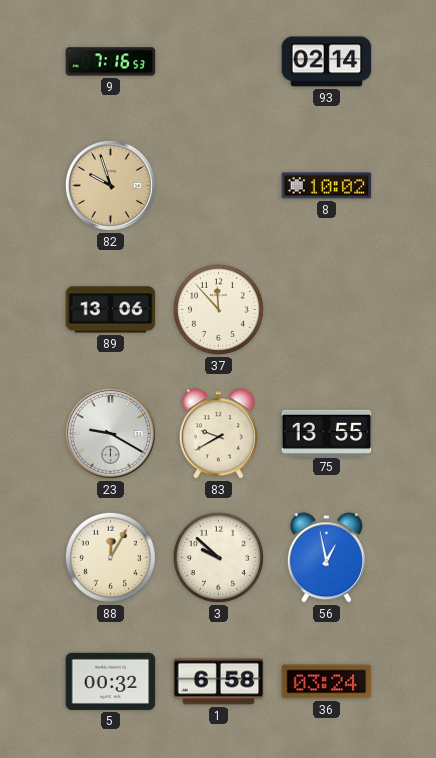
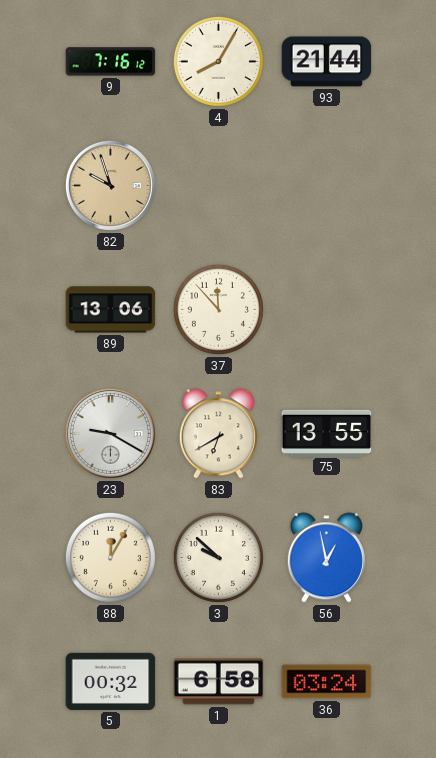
9: 7:16:53 -> 7:16:12
4: none -> 8:05
93: 02:14 -> 21:44
8: 10:02 -> none
83: 9:40 -> 6:40
